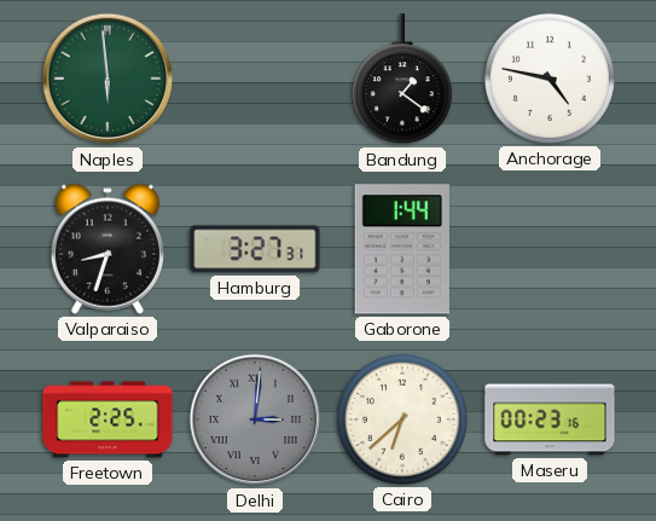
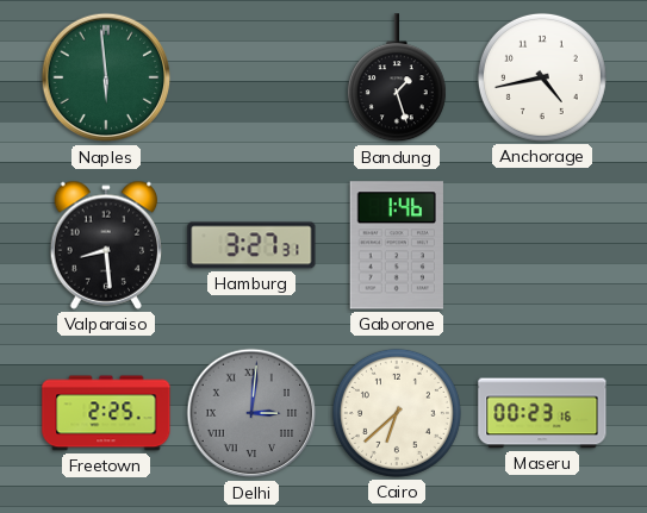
Bandung: 1:21 -> 1:27
Anchorage: 4:47 -> 4:43
Valparaiso: 8:33 -> 8:29
Gaborone: 1:44 -> 1:46
